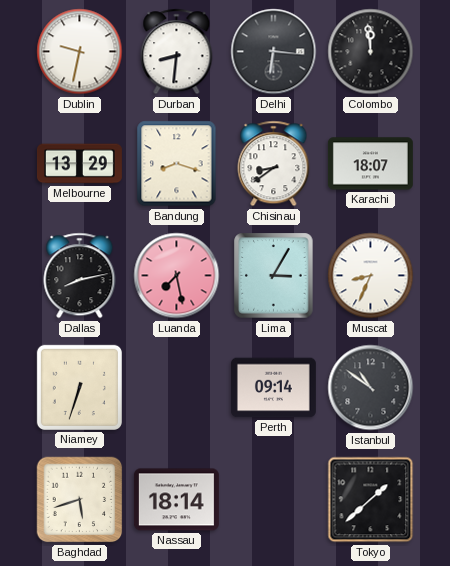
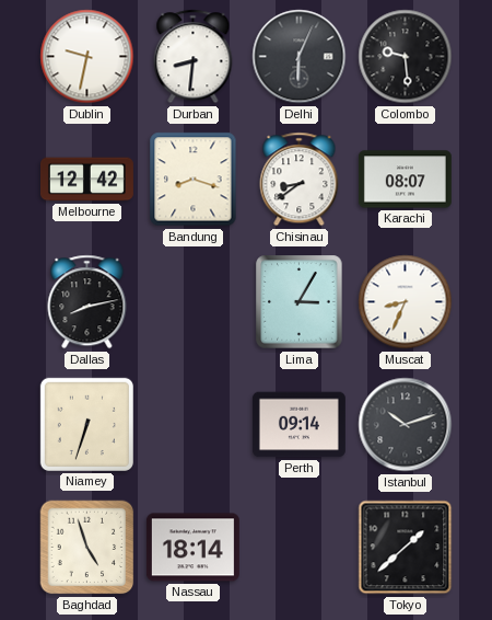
Delhi: 6:16 -> 6:04
Colombo: 11:59 -> 9:29
Melbourne: 13:29 -> 12:42
Karachi: 18:07 -> 08:07
Luanda: 7:28 -> none
Istanbul: 10:51 -> 10:12
Baghdad: 5:42 -> 4:57
